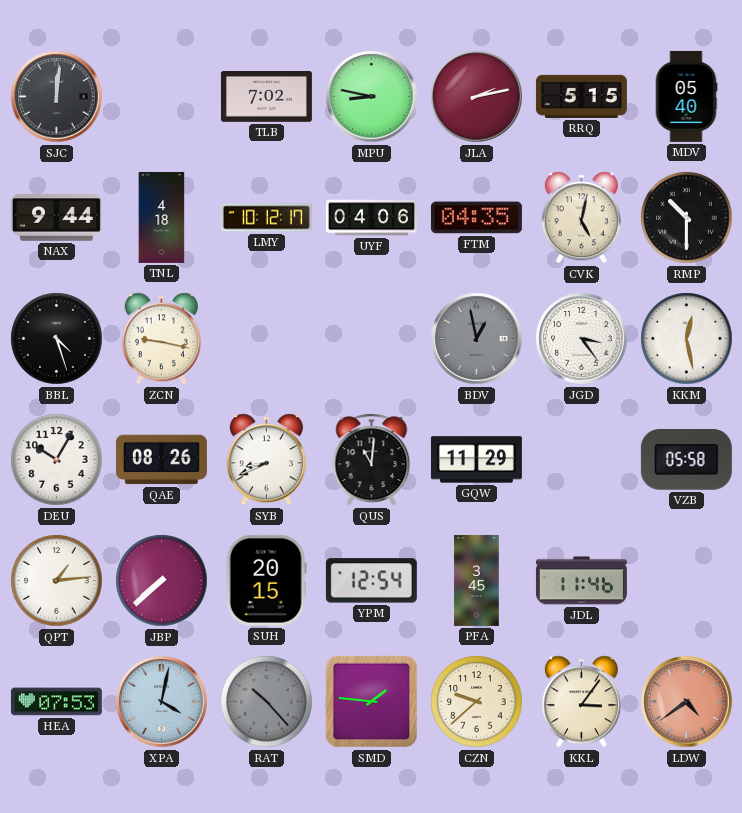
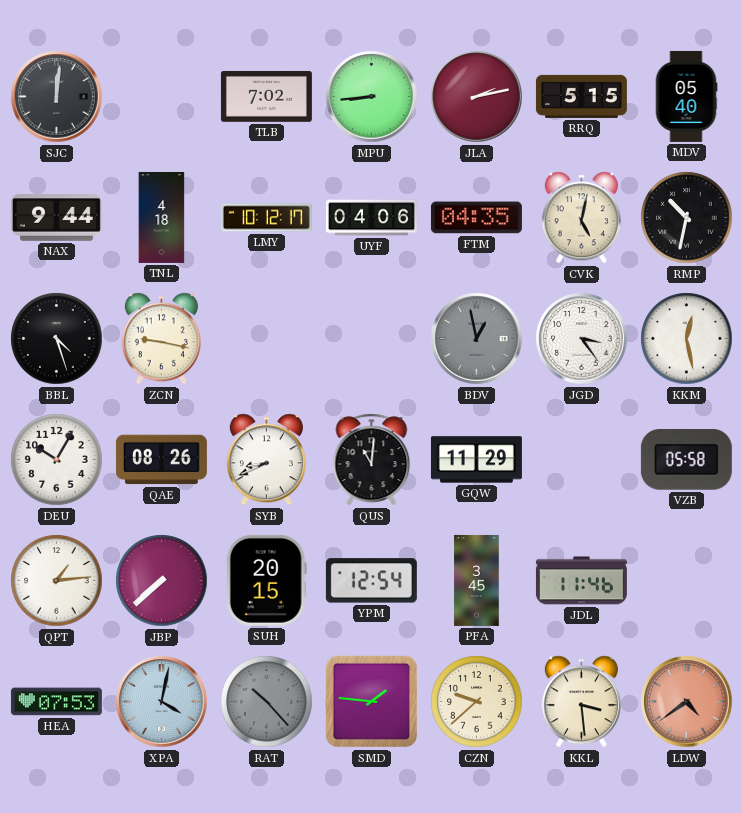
MPU: 8:47 -> 8:44
RMP: 10:30 -> 10:32
KKL: 3:06 -> 3:29
